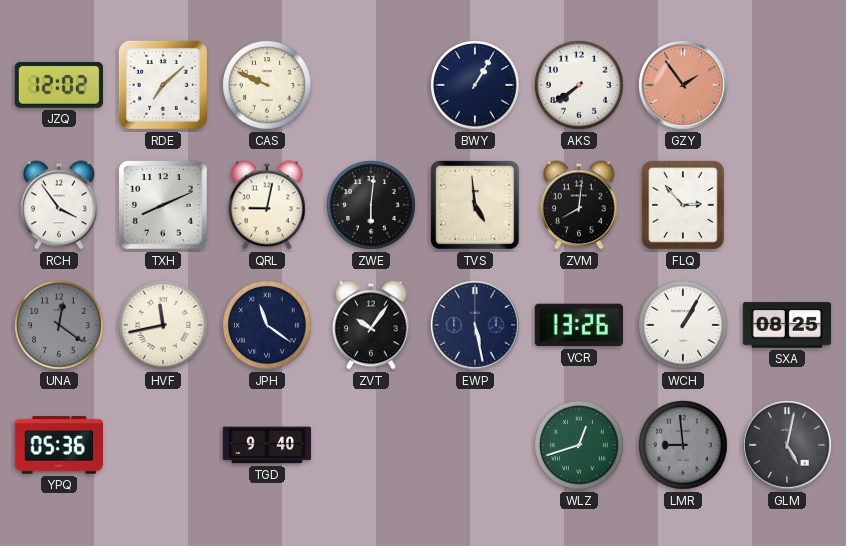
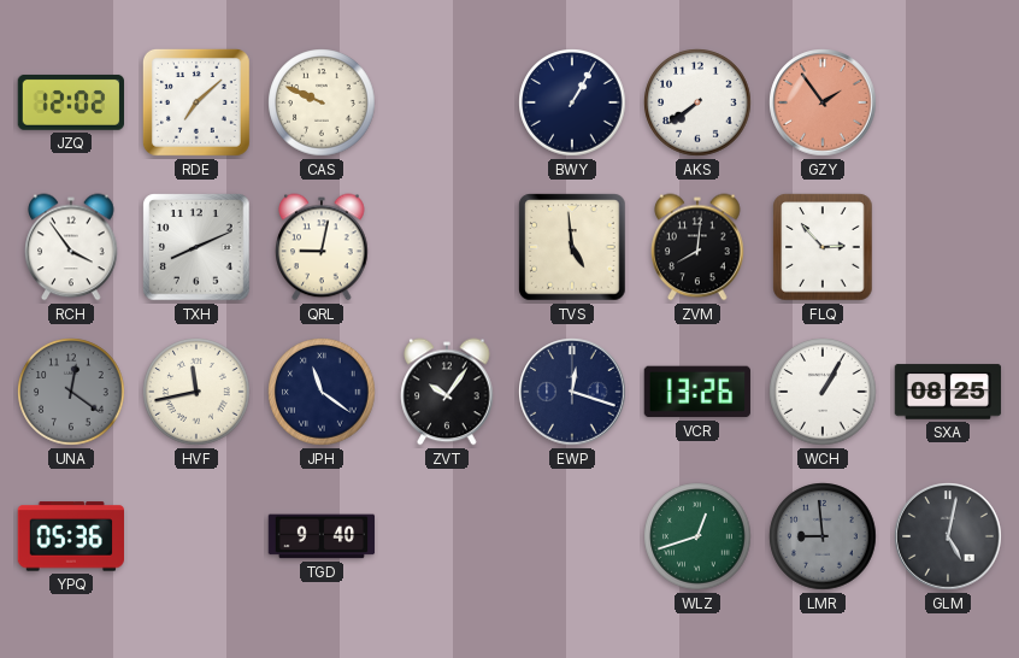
ZWE: 6:01 -> none
EWP: 5:28 -> 12:18
